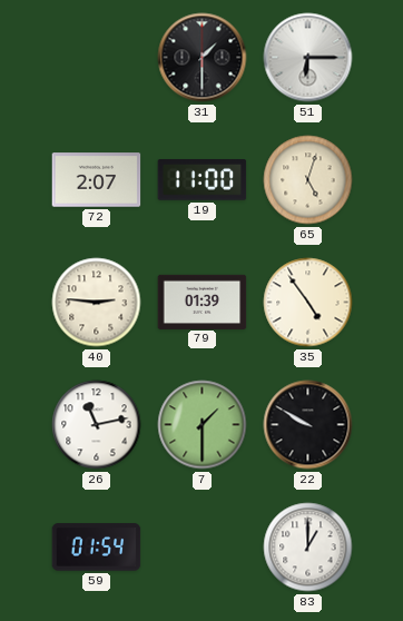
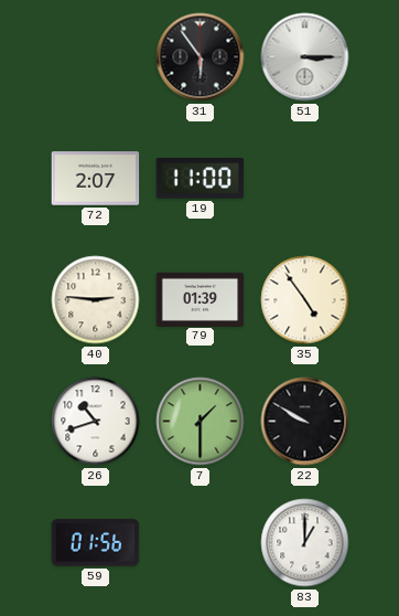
31: 1:30 -> 5:54
51: 6:15 -> 3:15
65: 5:03 -> none
26: 11:13 -> 10:42
59: 01:54 -> 01:56
